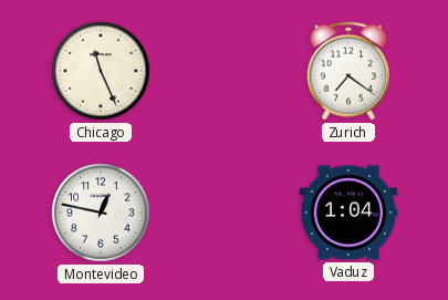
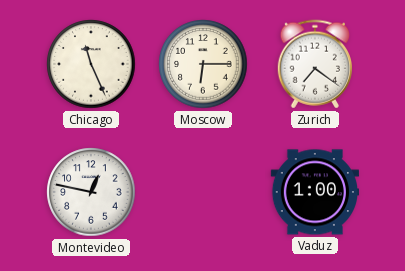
Moscow: none -> 6:15
Vaduz: 1:04 -> 1:00
